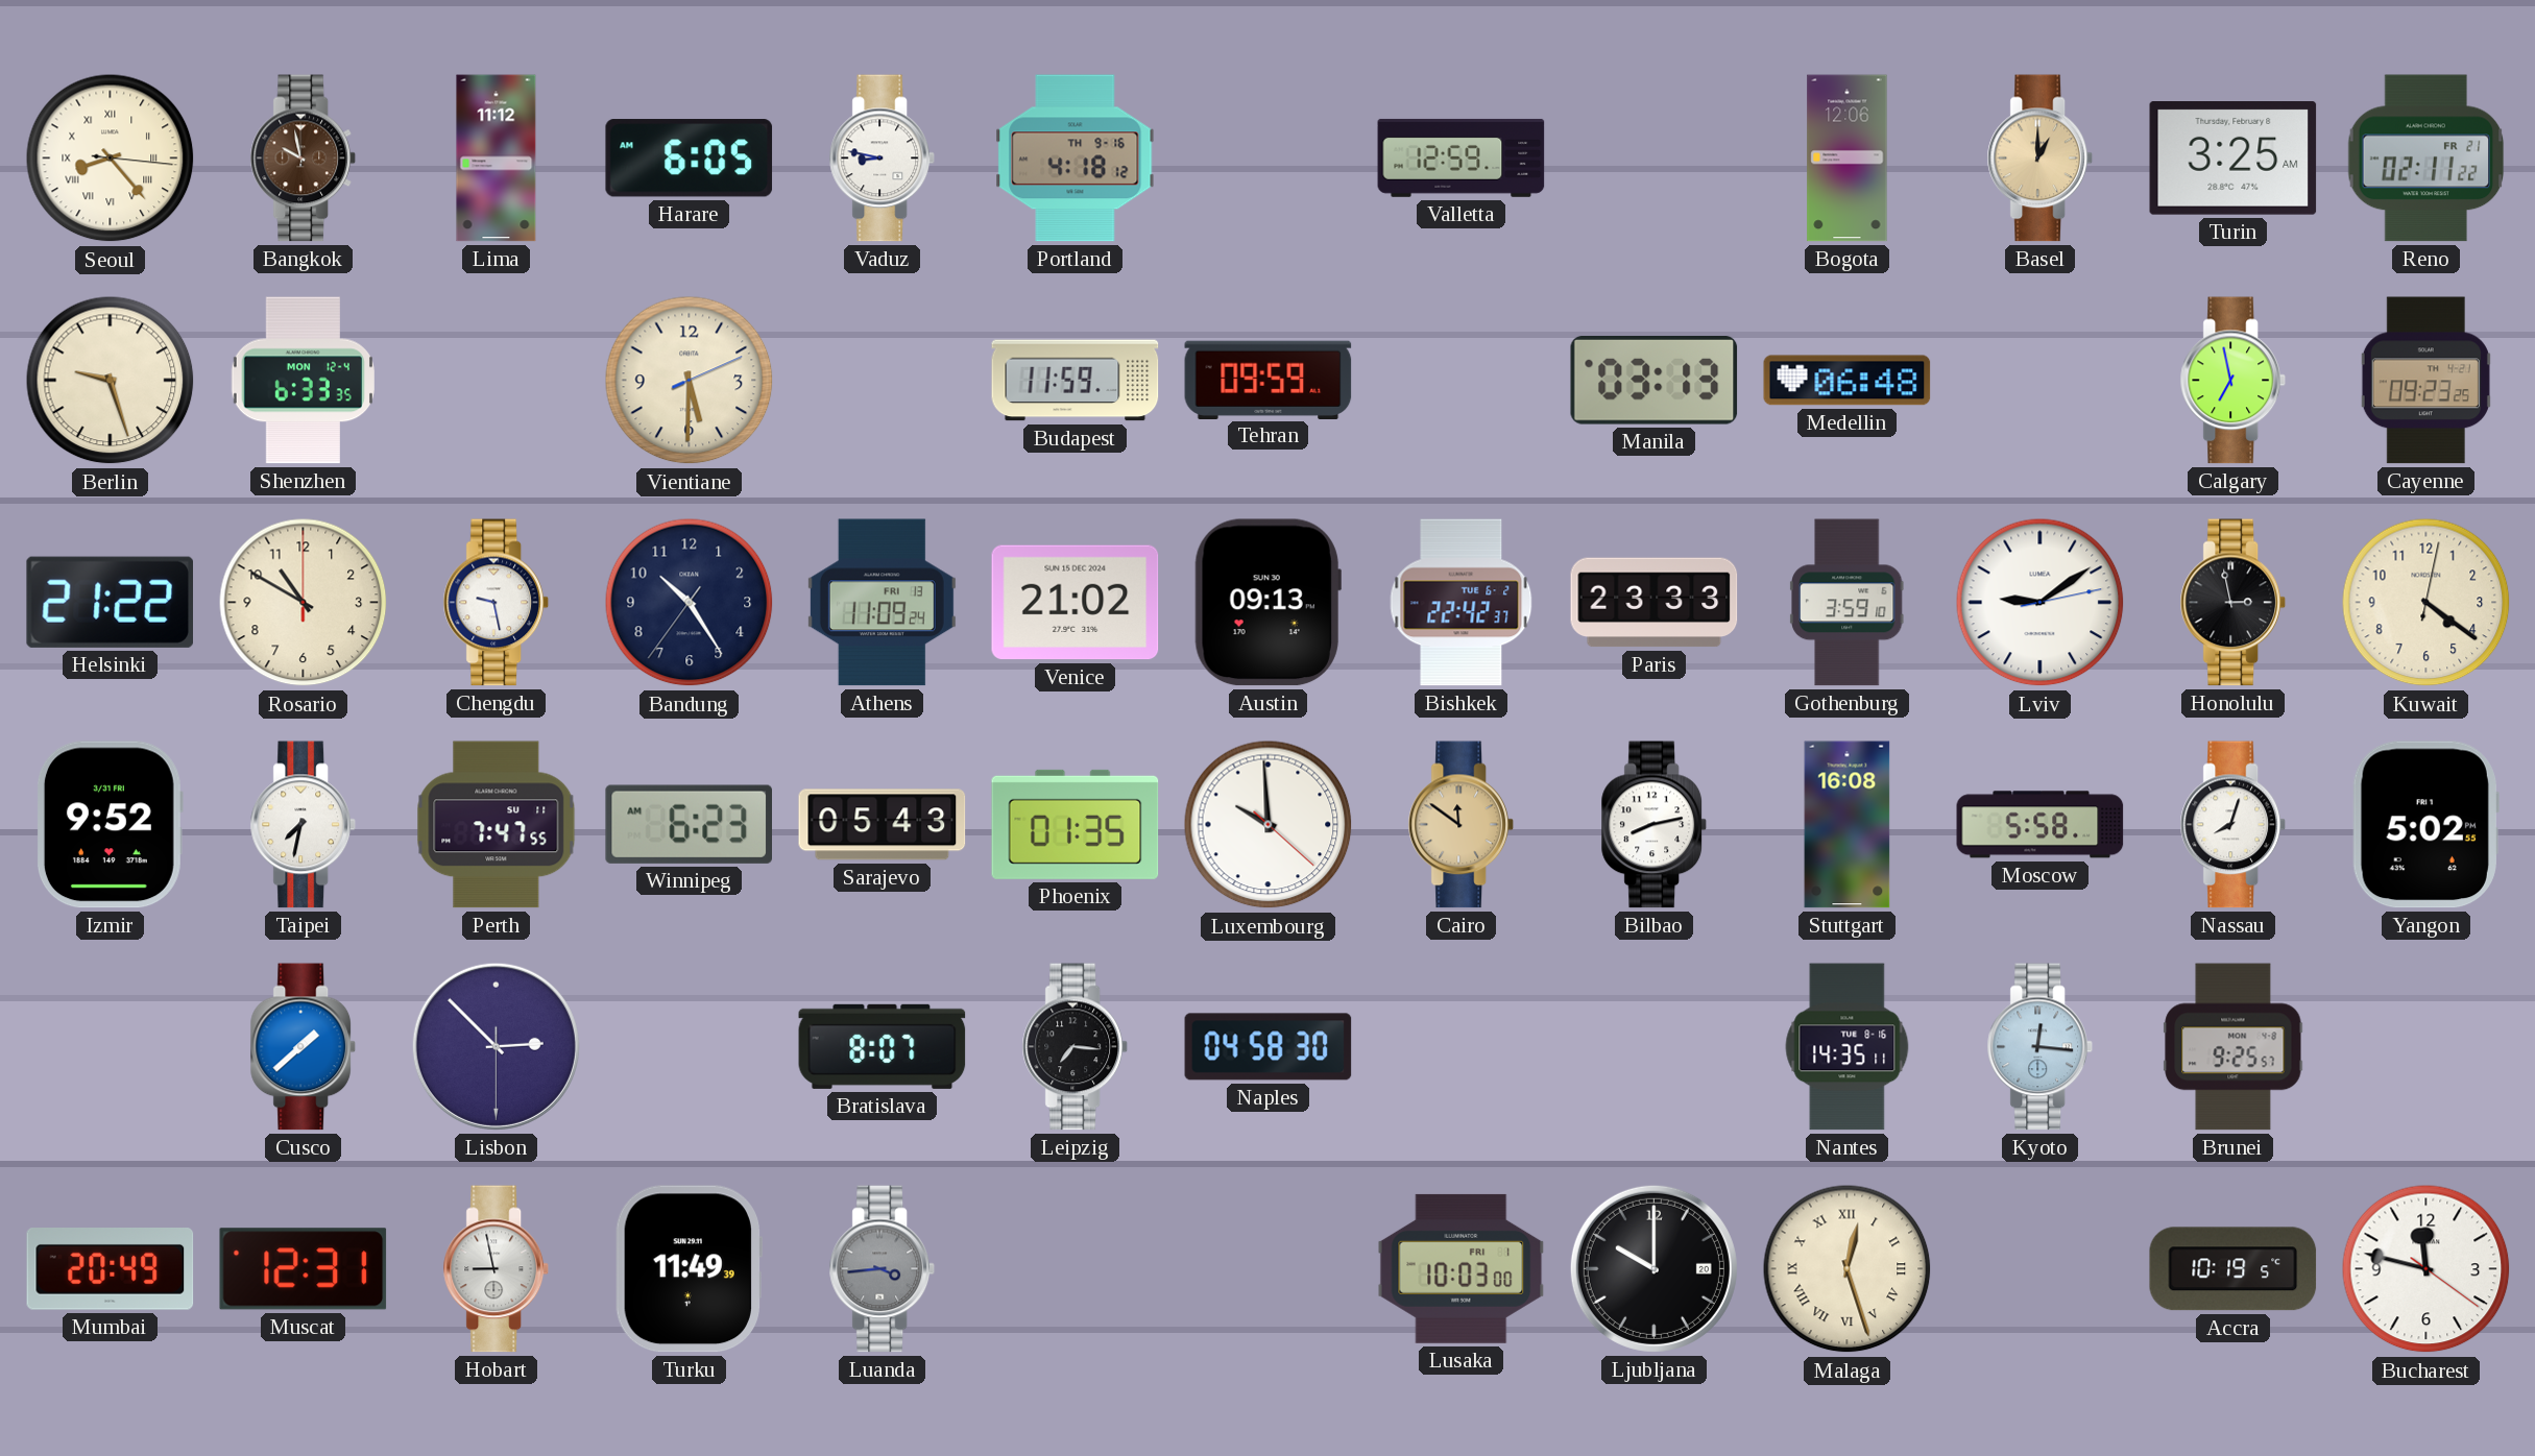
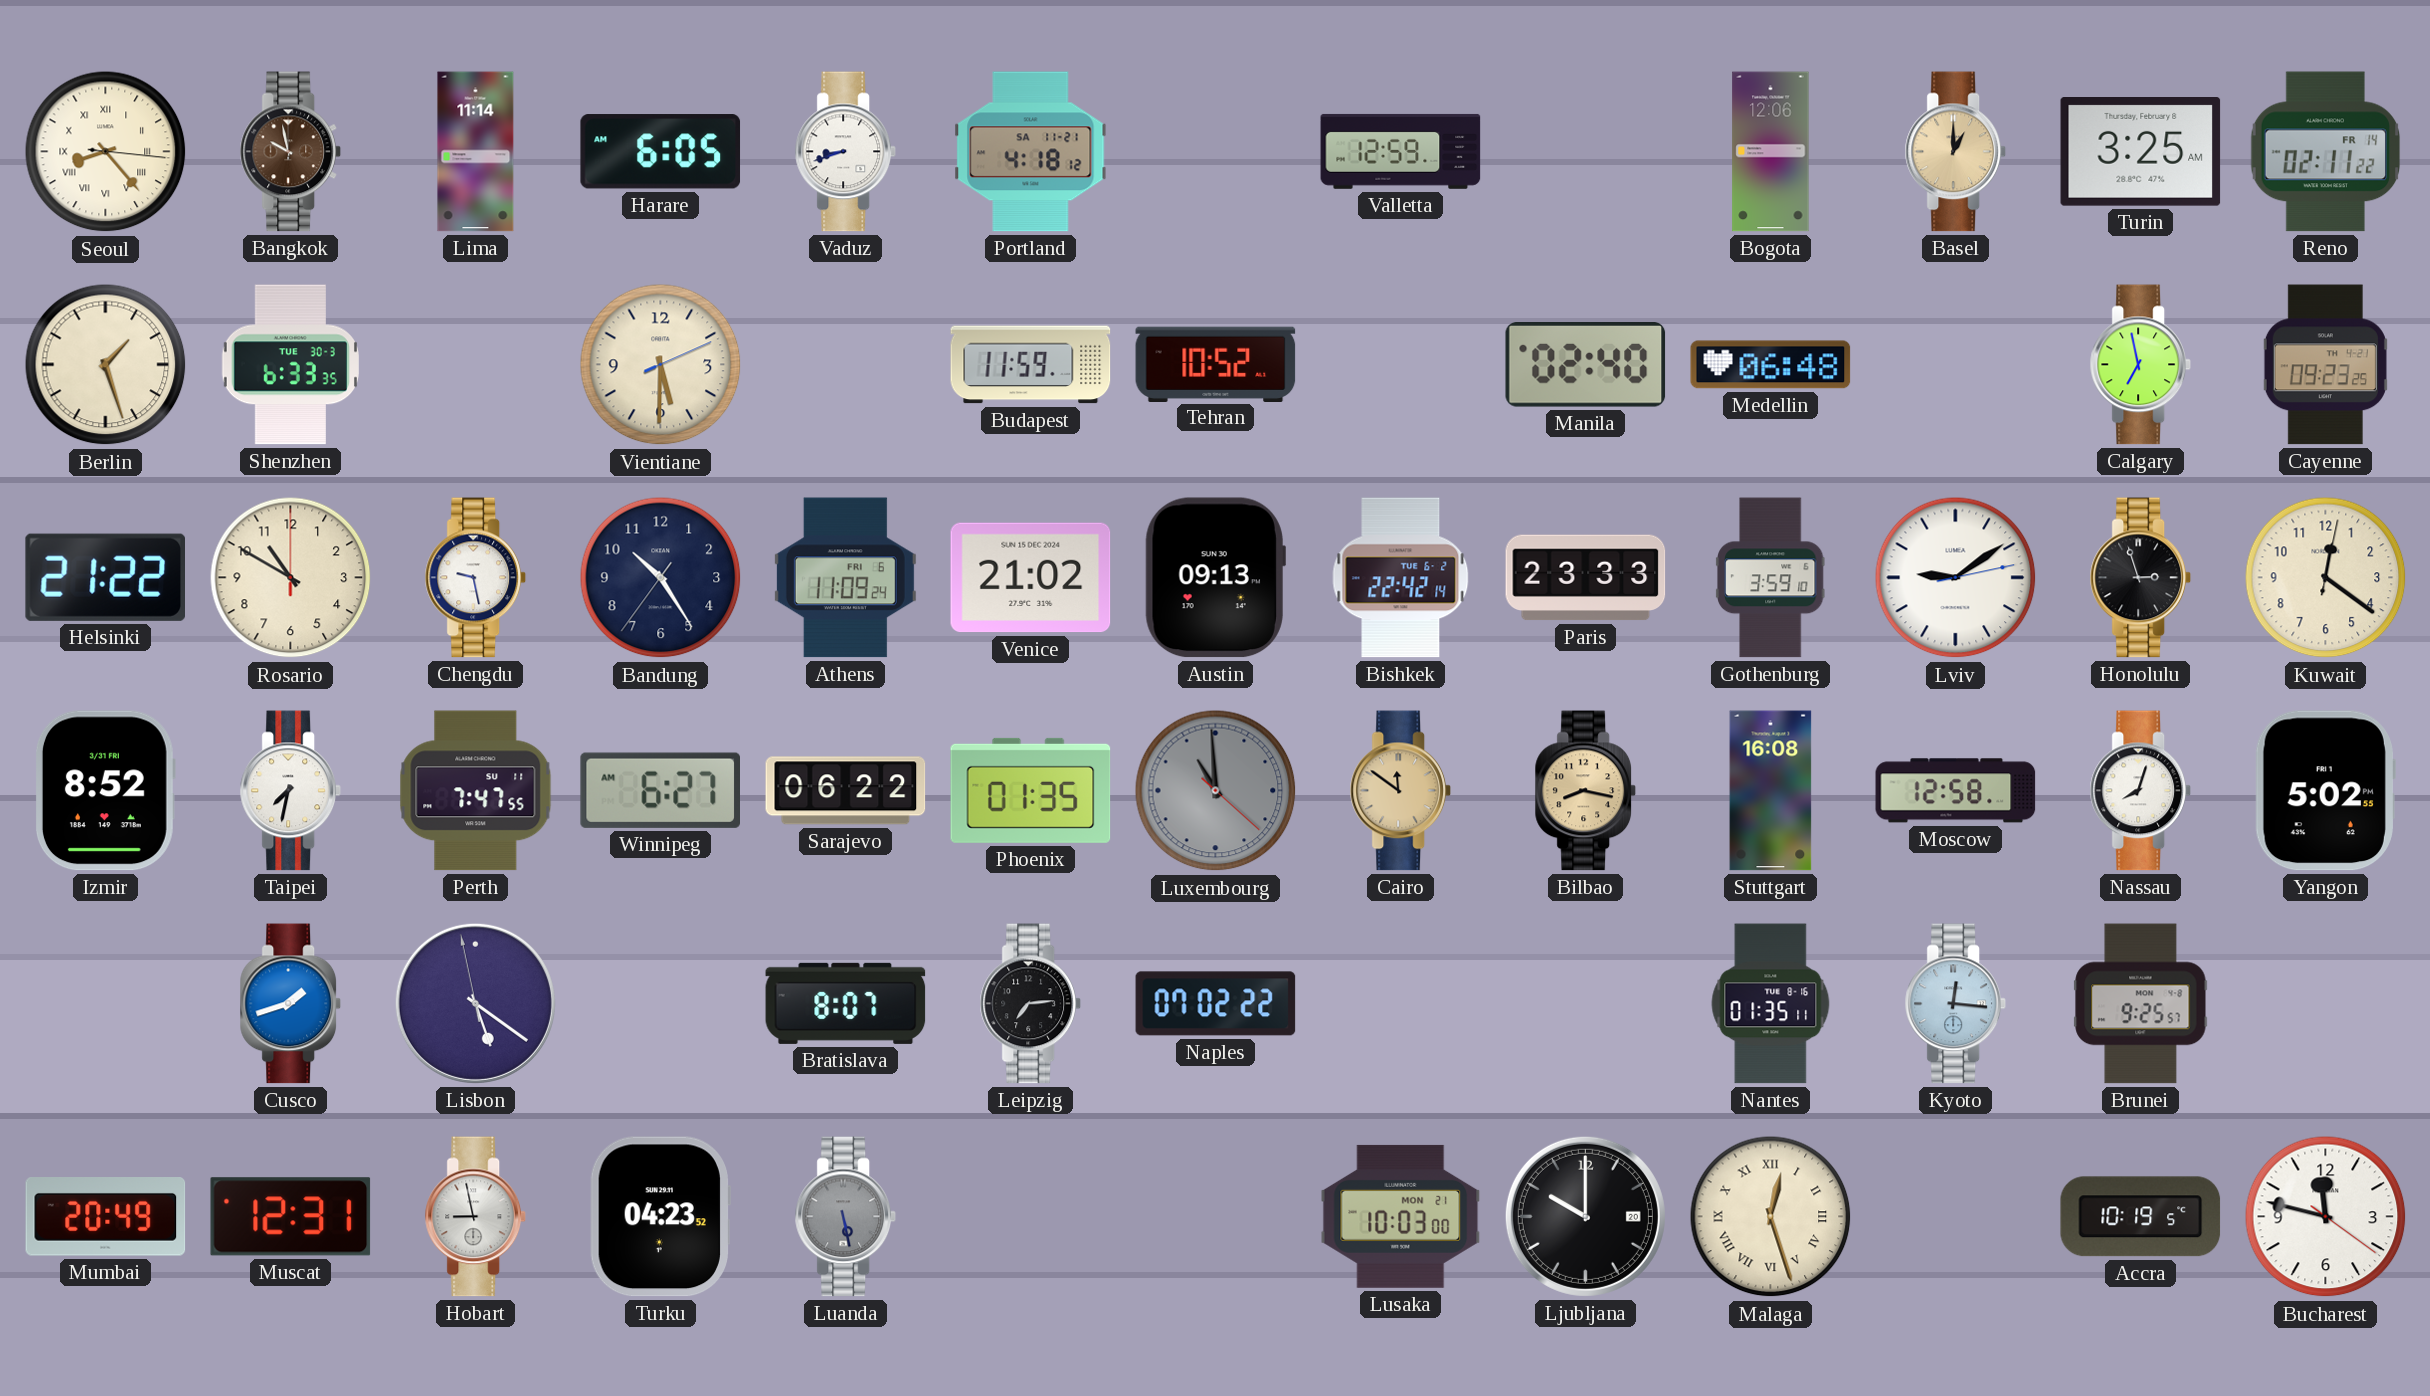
Lima: 11:12 -> 11:14
Vaduz: 8:47 -> 8:42
Portland date: TH 9-16 -> SA 11-21
Reno date: FR 21 -> FR 14
Berlin: 9:27 -> 1:27
Shenzhen date: MON 12-4 -> TUE 30-3
Tehran: 09:59 -> 10:52
Manila: 03:13 -> 02:40
Athens date: FRI 13 -> FRI 6
Bishkek: 22:42:37 -> 22:42:14
Honolulu: 2:58 -> 2:57
Kuwait: 4:21 -> 12:21
Izmir: 9:52 -> 8:52
Winnipeg: 6:23 -> 6:27
Sarajevo: 05:43 -> 06:22
Luxembourg: 9:59 -> 10:59
Luxembourg dial: white -> grey
Bilbao: 8:13 -> 8:17
Bilbao dial: white -> champagne
Moscow: 5:58 -> 12:58
Cusco: 1:38 -> 1:42
Lisbon: 2:52 -> 5:20
Leipzig: 7:16 -> 7:14
Naples: 04:58 -> 07:02
Nantes: 14:35 -> 01:35
Turku: 11:49 -> 04:23
Luanda: 3:44 -> 5:28
Lusaka date: FRI 1 -> MON 21
